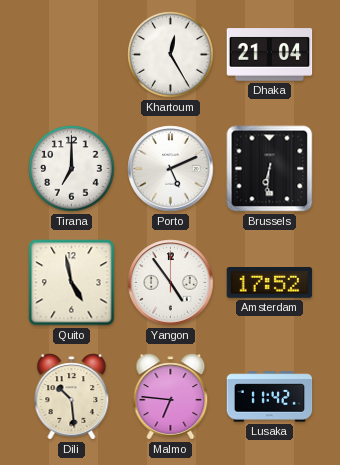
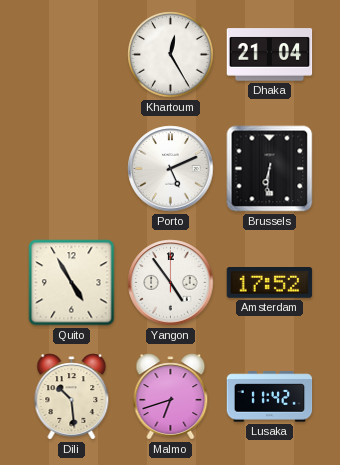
Tirana: 7:00 -> none
Quito: 4:58 -> 4:55
Malmo: 6:46 -> 6:42
